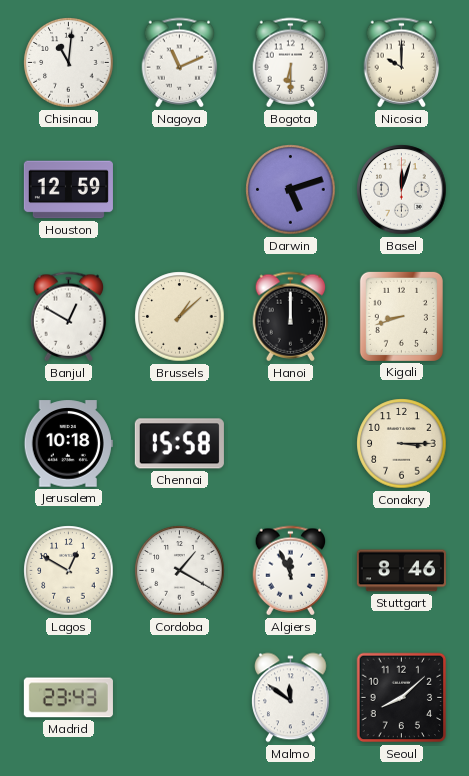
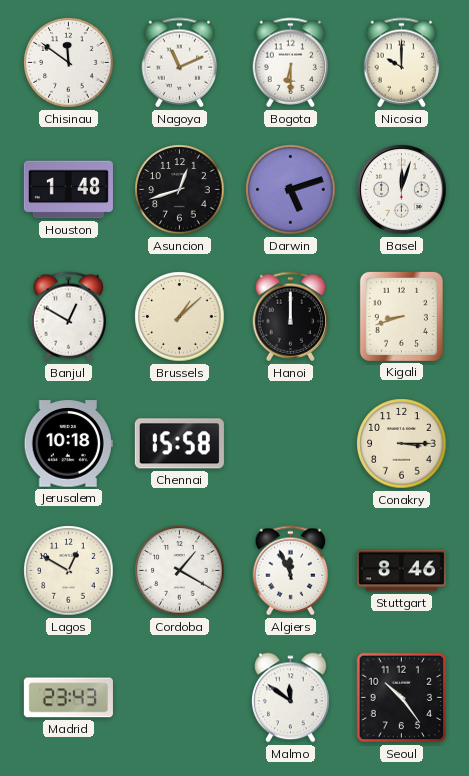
Chisinau: 11:01 -> 11:51
Houston: 12:59 -> 1:48
Asuncion: none -> 12:42
Seoul: 8:08 -> 10:24
